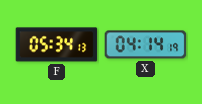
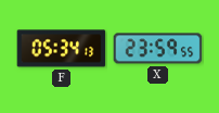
X: 04:14 -> 23:59
